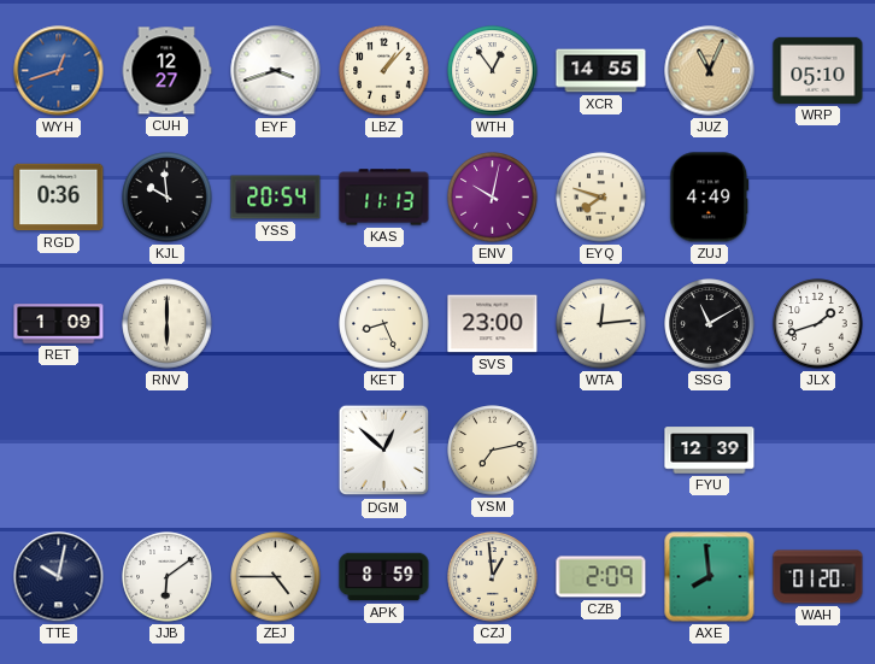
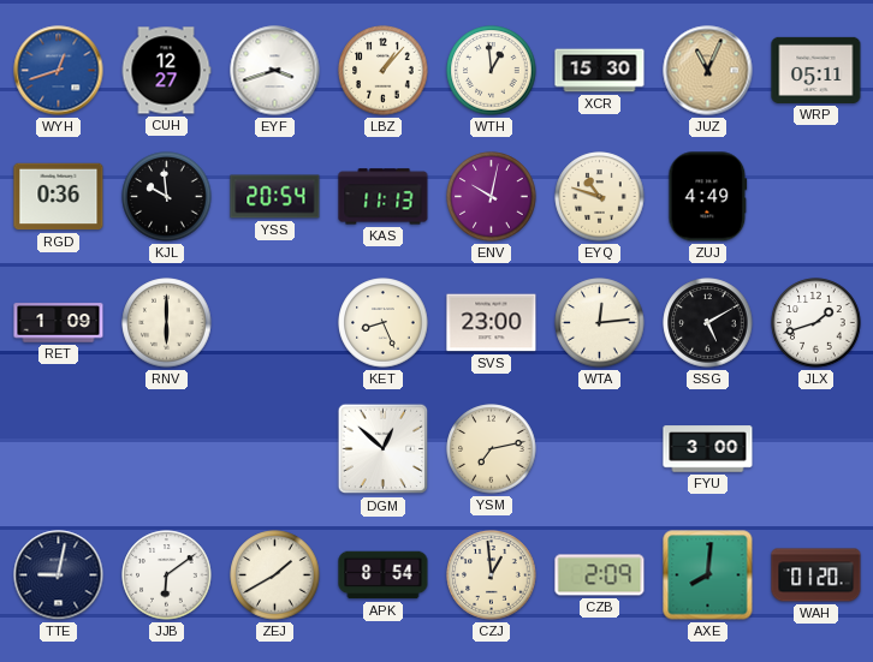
WTH: 12:54 -> 12:59
XCR: 14:55 -> 15:30
WRP: 05:10 -> 05:11
EYQ: 7:48 -> 10:48
SSG: 11:10 -> 5:10
FYU: 12:39 -> 3:00
TTE: 10:02 -> 9:02
ZEJ: 4:45 -> 1:40
APK: 8:59 -> 8:54
AXE: 7:59 -> 8:01
